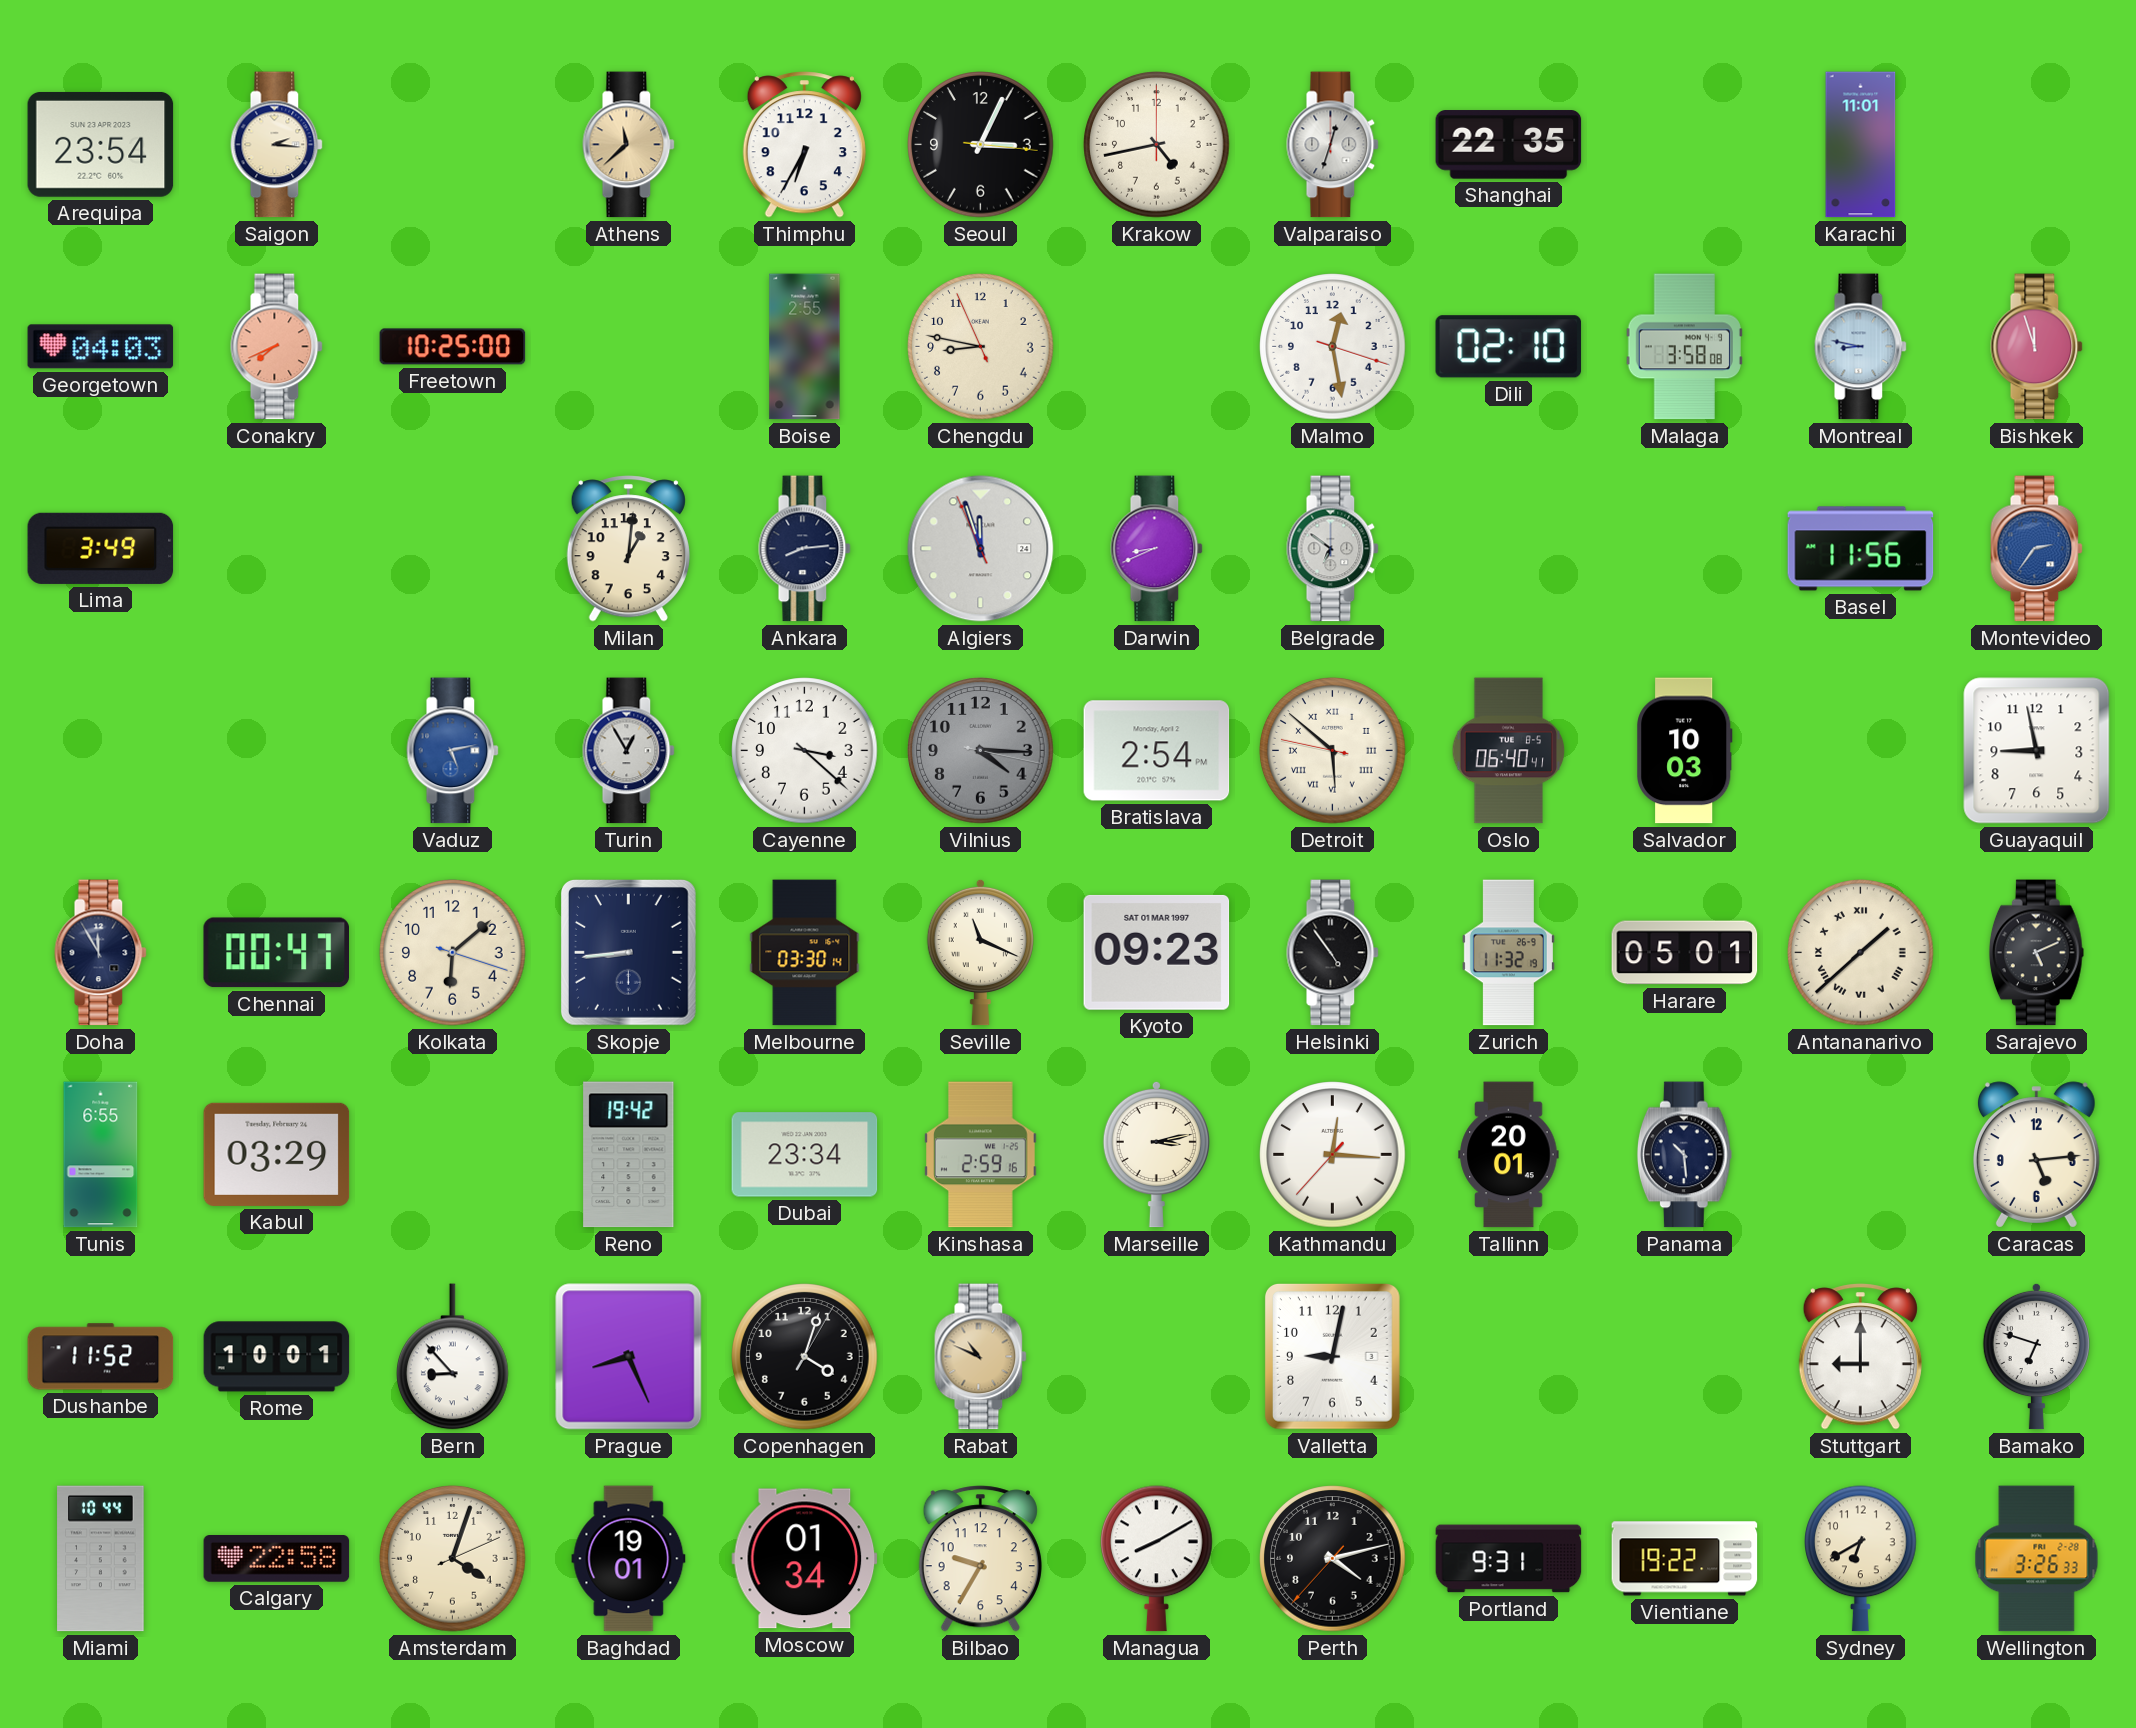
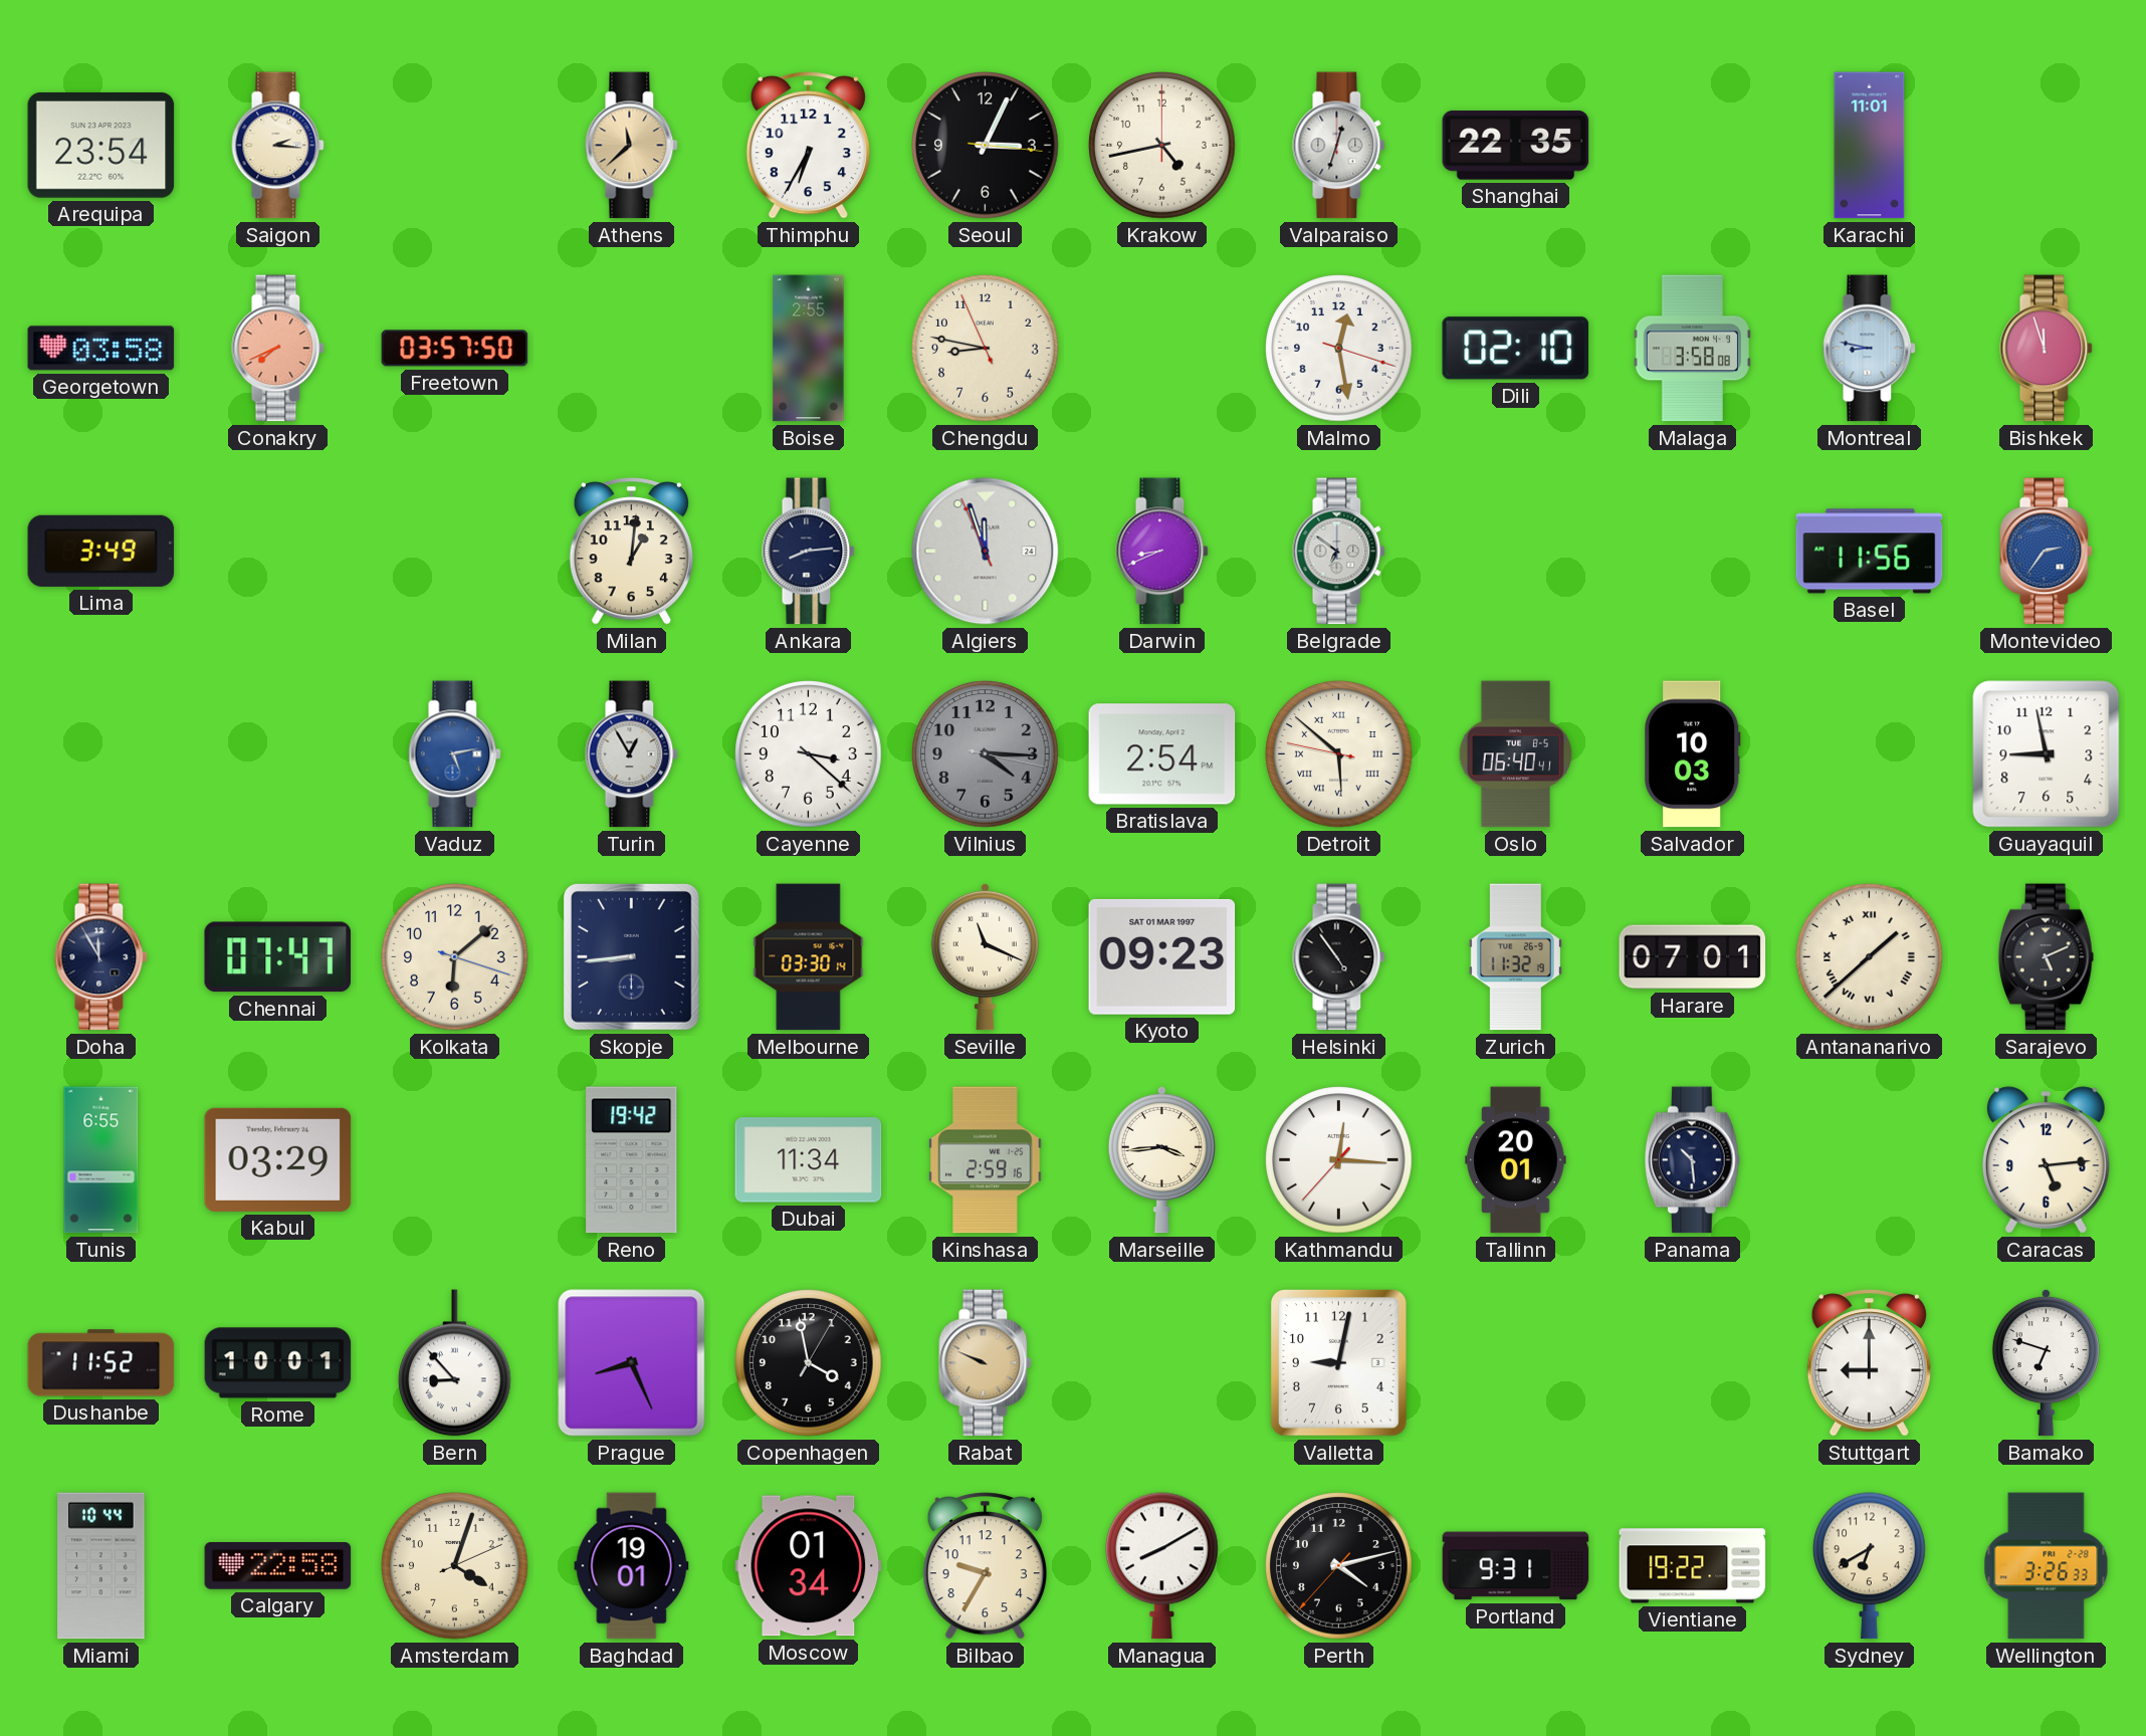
Georgetown: 04:03 -> 03:58
Freetown: 10:25 -> 03:57
Chennai: 00:47 -> 07:47
Harare: 05:01 -> 07:01
Dubai: 23:34 -> 11:34
Marseille: 3:13 -> 3:44
Copenhagen: 4:03 -> 3:58
Rabat: 10:49 -> 9:49
